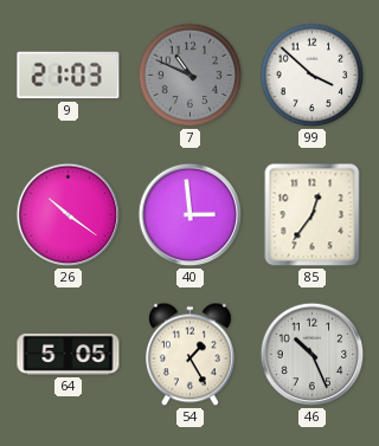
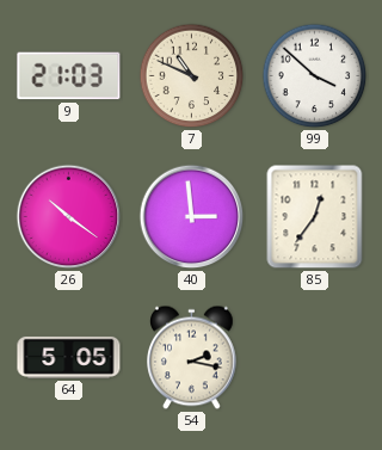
7 dial: grey -> cream
54: 1:25 -> 2:17
46: 10:26 -> none
